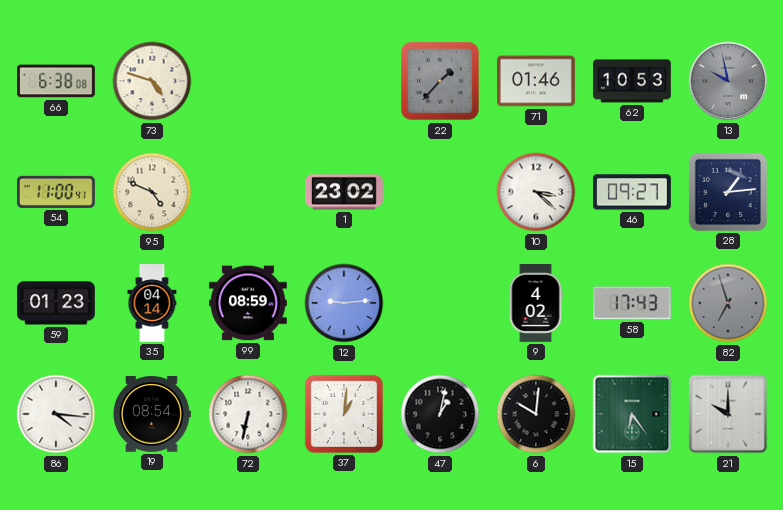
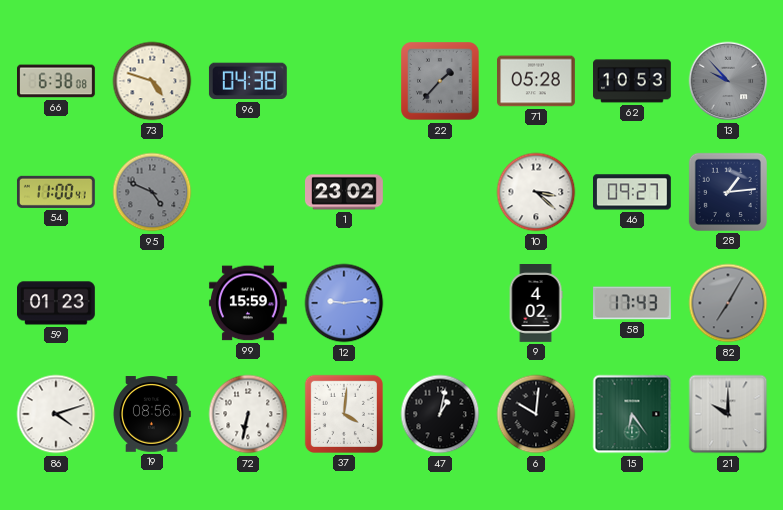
96: none -> 04:38
71: 01:46 -> 05:28
13: 9:58 -> 9:53
95 dial: cream -> grey
35: 04:14 -> none
99: 08:59 -> 15:59
82: 6:57 -> 7:05
86: 4:16 -> 4:12
19: 08:54 -> 08:56
37: 1:01 -> 4:01
